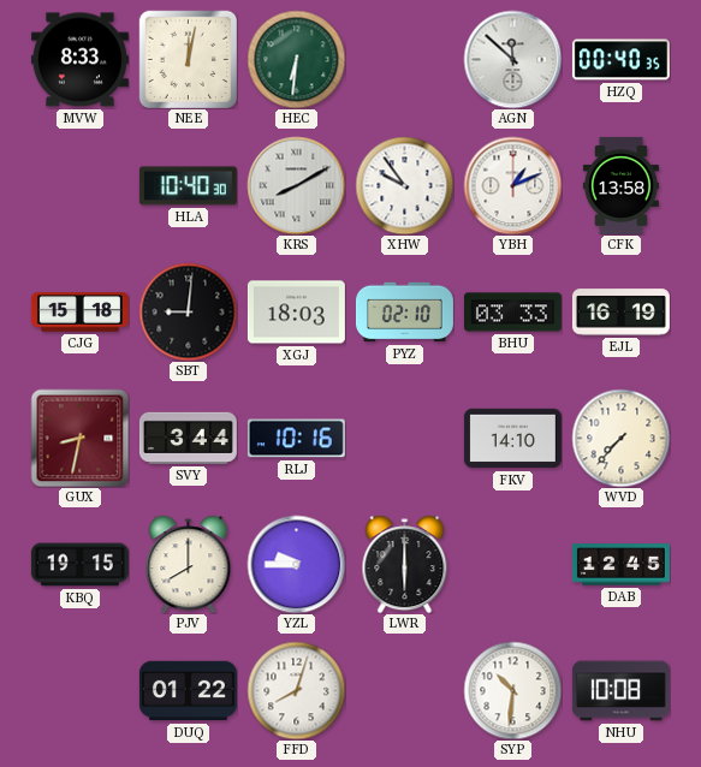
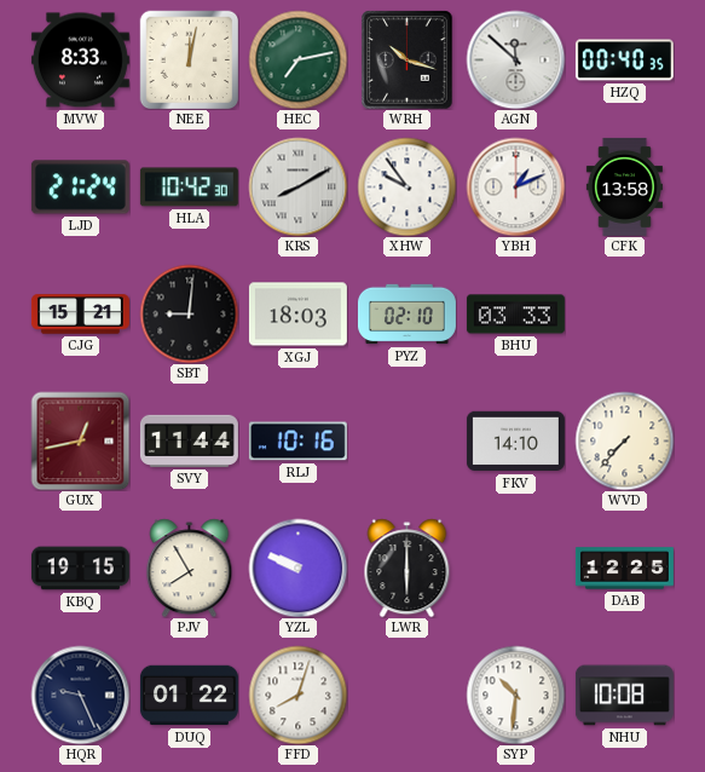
HEC: 6:31 -> 7:13
WRH: none -> 10:18
LJD: none -> 21:24
HLA: 10:40 -> 10:42
CJG: 15:18 -> 15:21
EJL: 16:19 -> none
GUX: 8:32 -> 12:43
SVY: 3:44 -> 11:44
PJV: 8:00 -> 7:55
YZL: 9:45 -> 9:49
DAB: 12:45 -> 12:25
HQR: none -> 9:26
